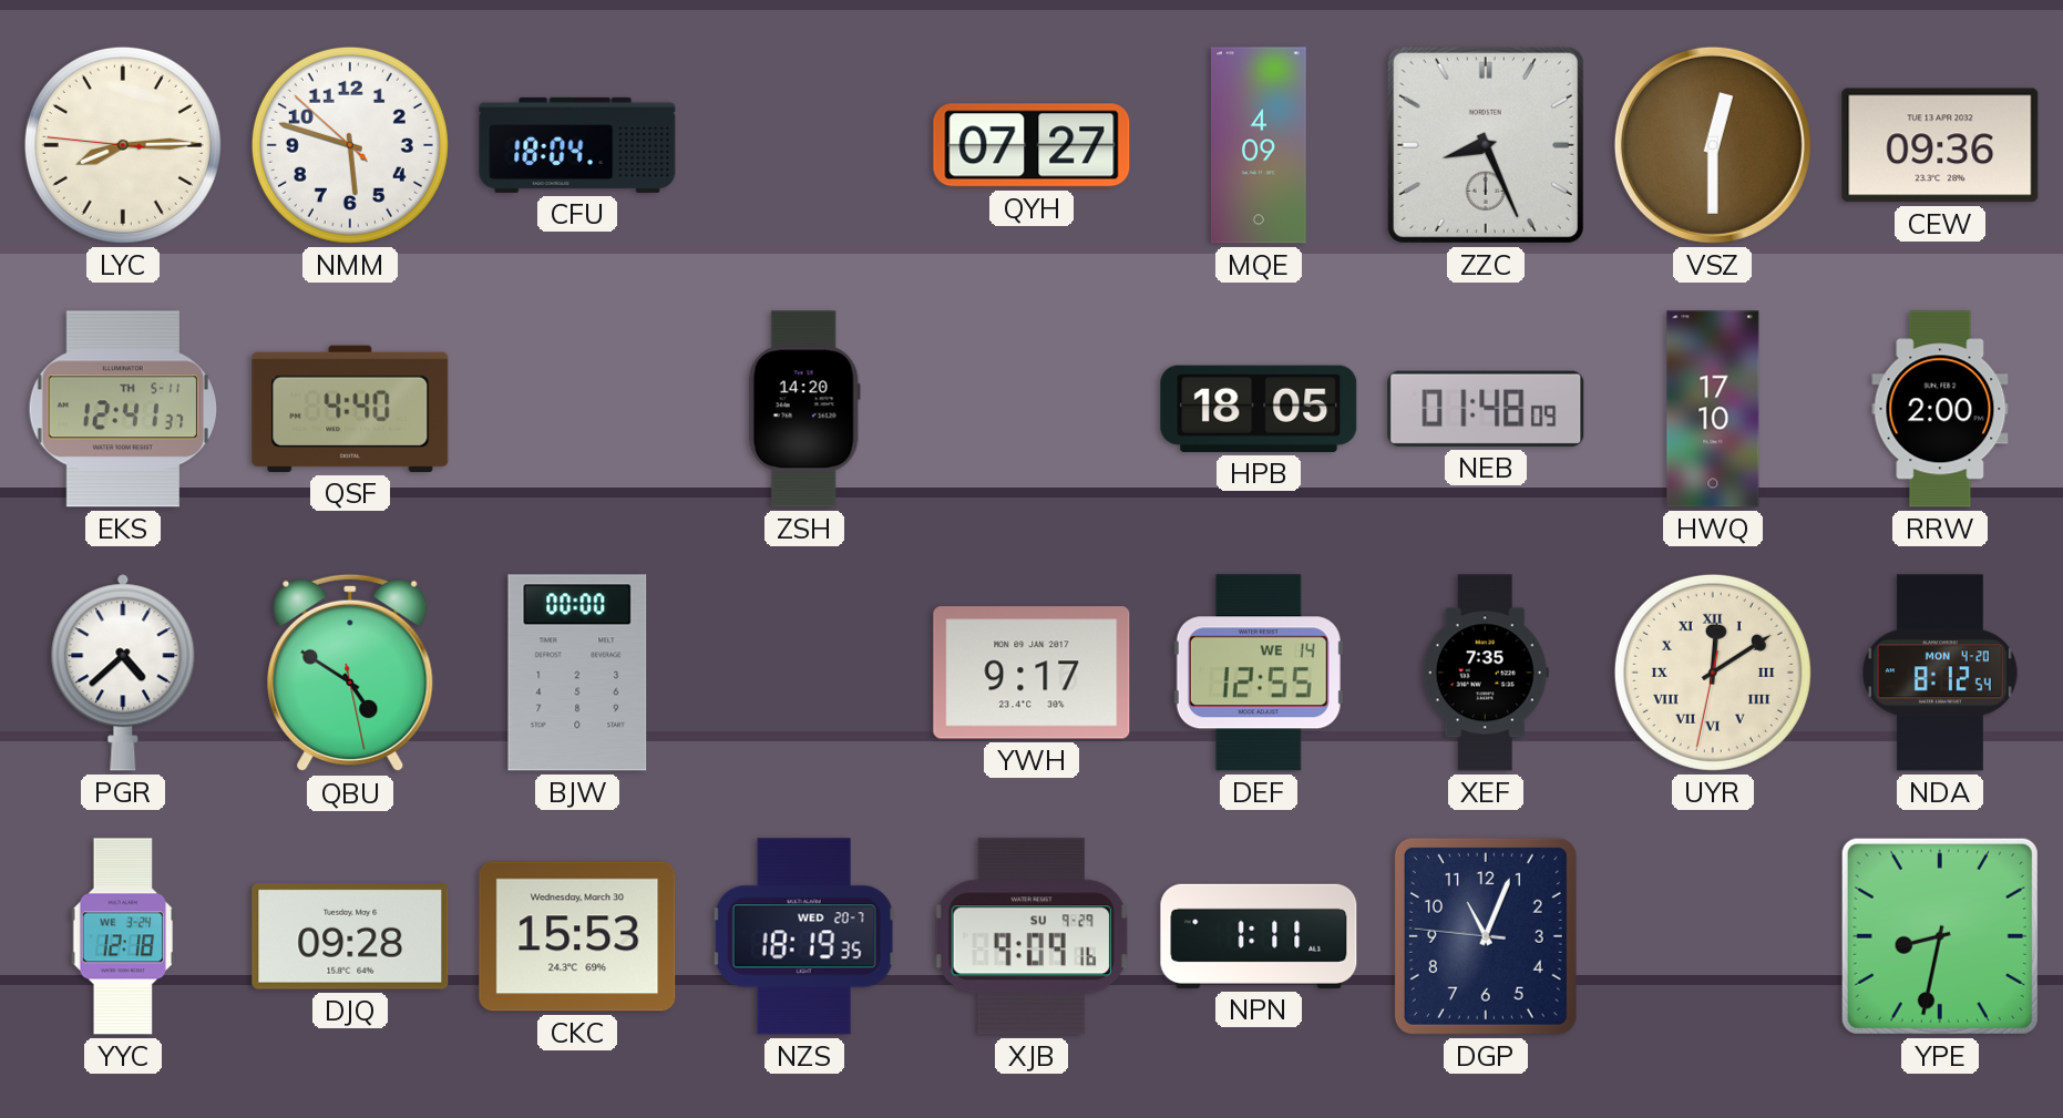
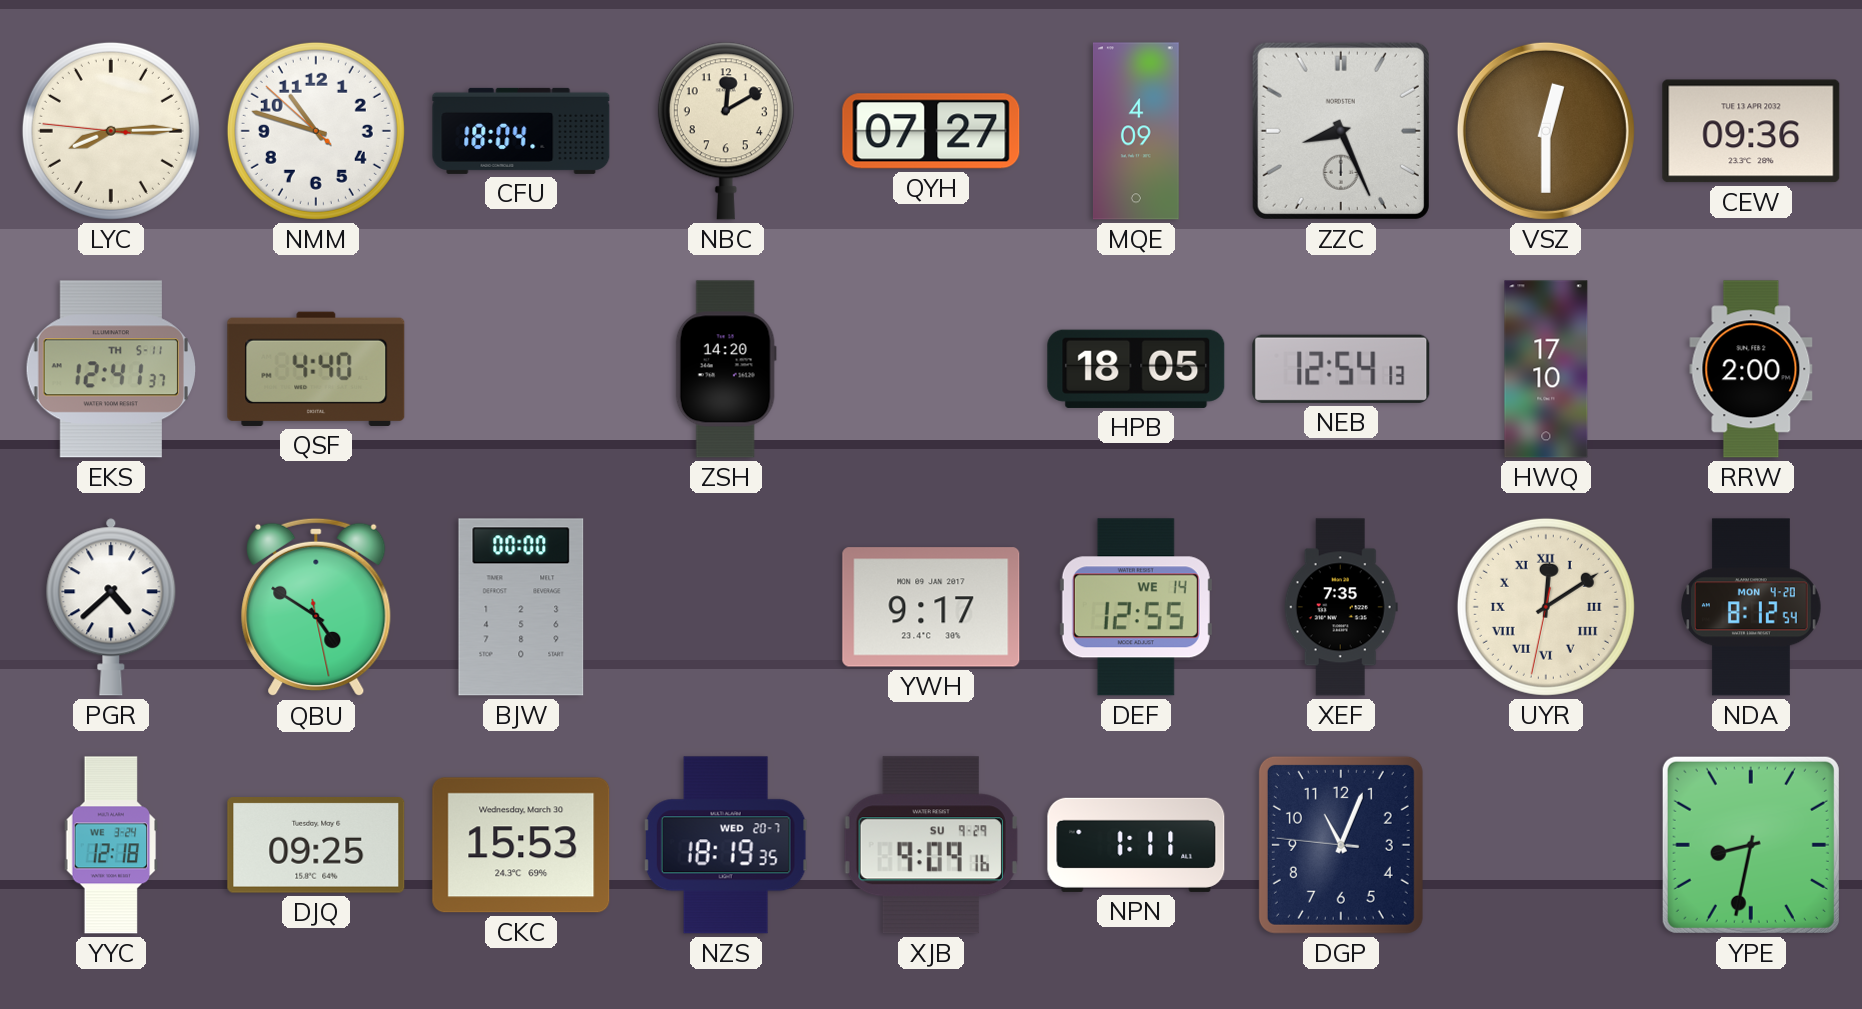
NMM: 5:47 -> 10:47
NBC: none -> 12:10
NEB: 01:48 -> 12:54
DJQ: 09:28 -> 09:25
